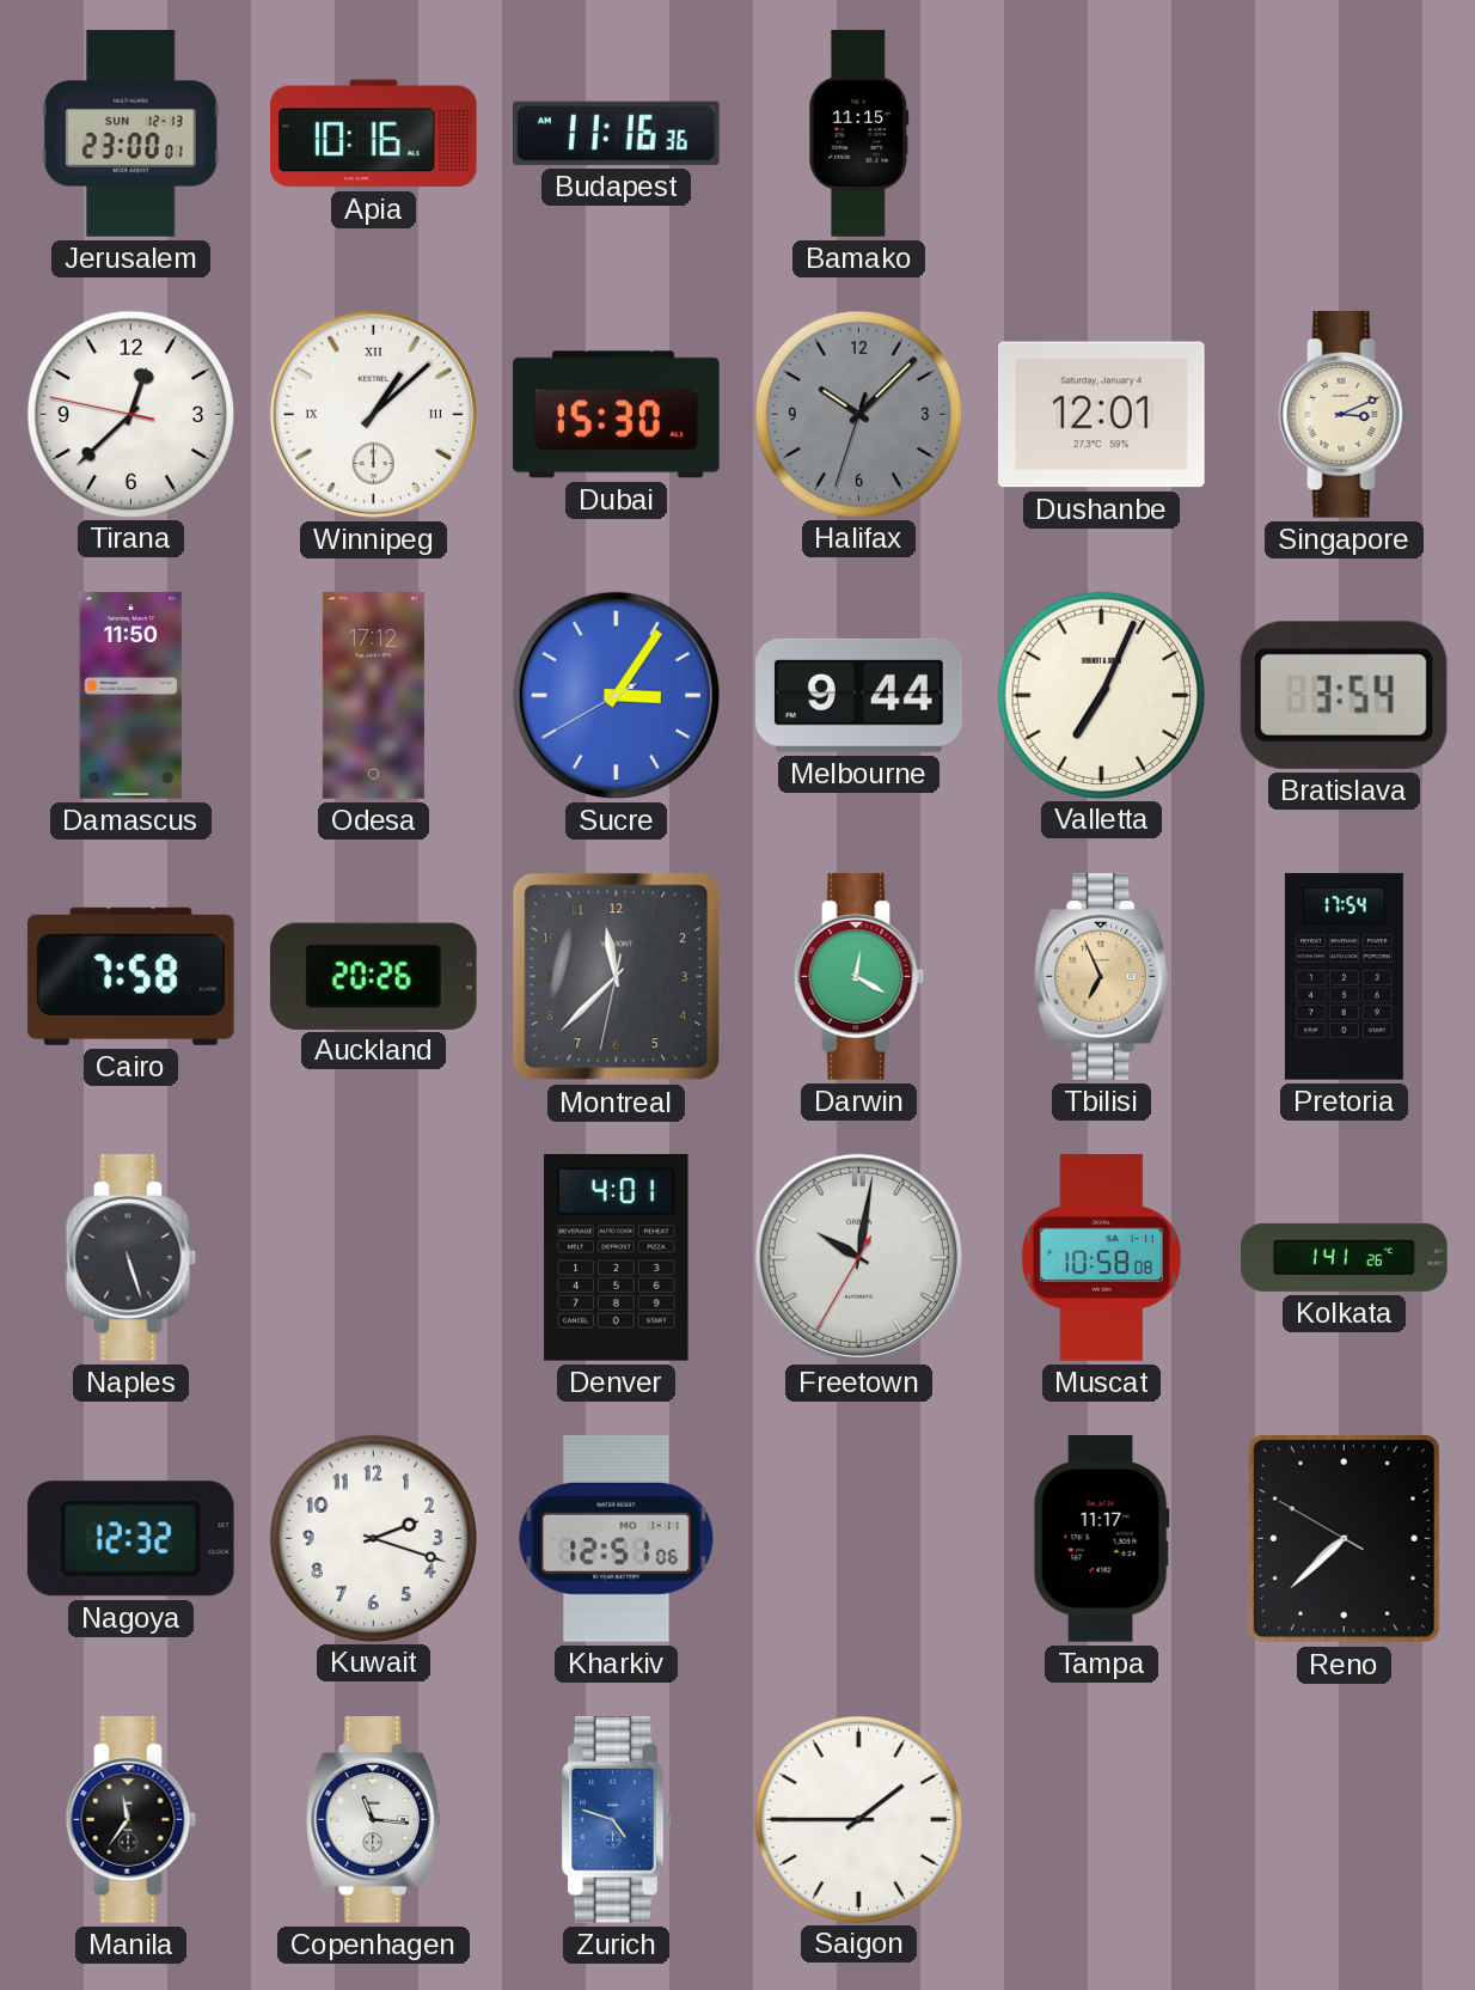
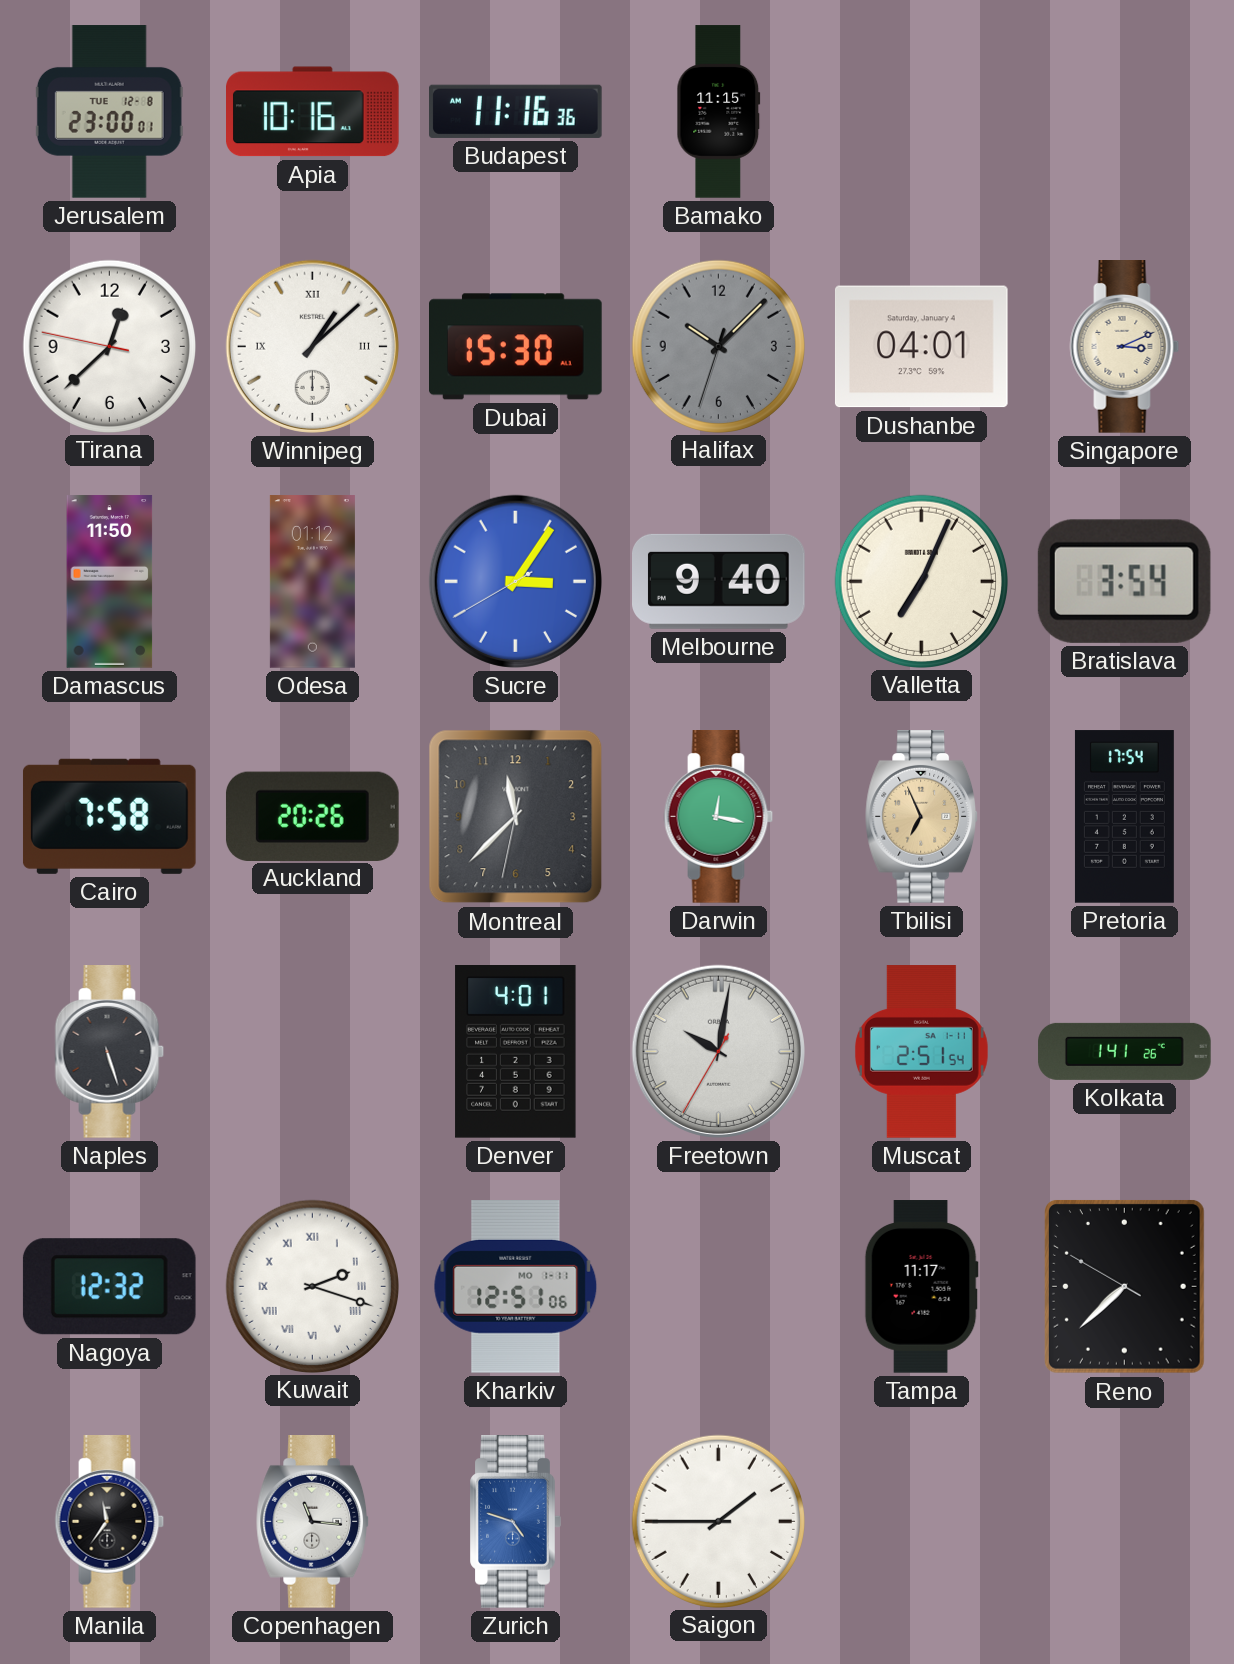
Jerusalem date: SUN 12-13 -> TUE 12-8
Dushanbe: 12:01 -> 04:01
Odesa: 17:12 -> 01:12
Melbourne: 9:44 -> 9:40
Darwin: 12:20 -> 12:17
Muscat: 10:58 -> 2:51
Kuwait numerals: Arabic -> Roman
